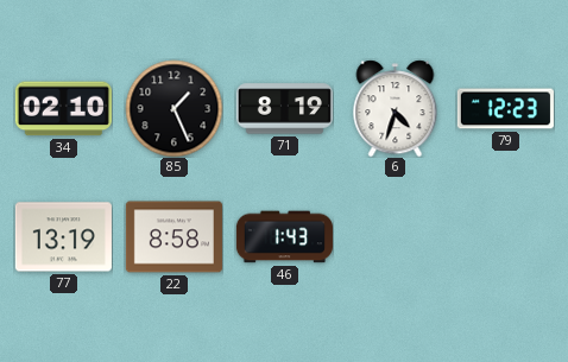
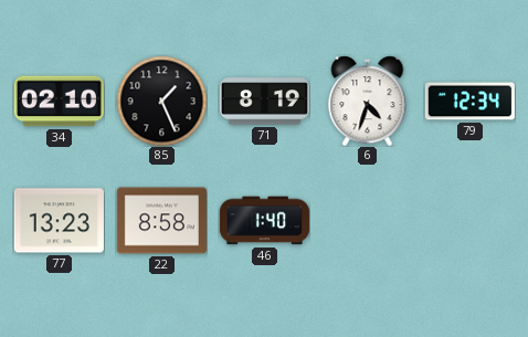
79: 12:23 -> 12:34
77: 13:19 -> 13:23
46: 1:43 -> 1:40
